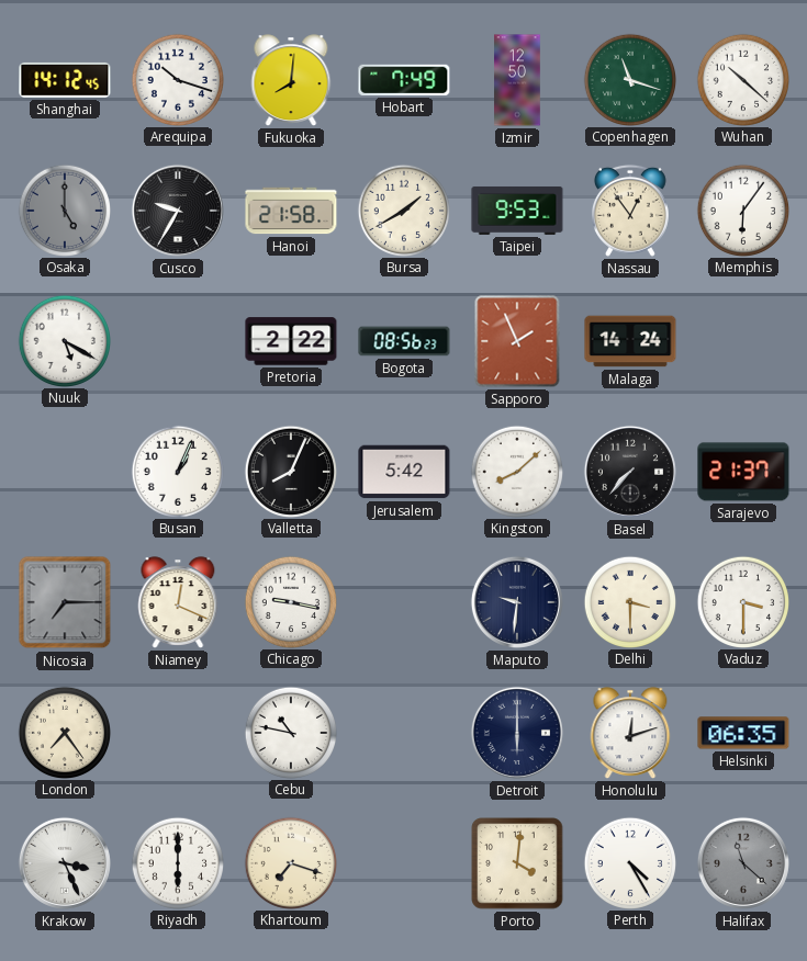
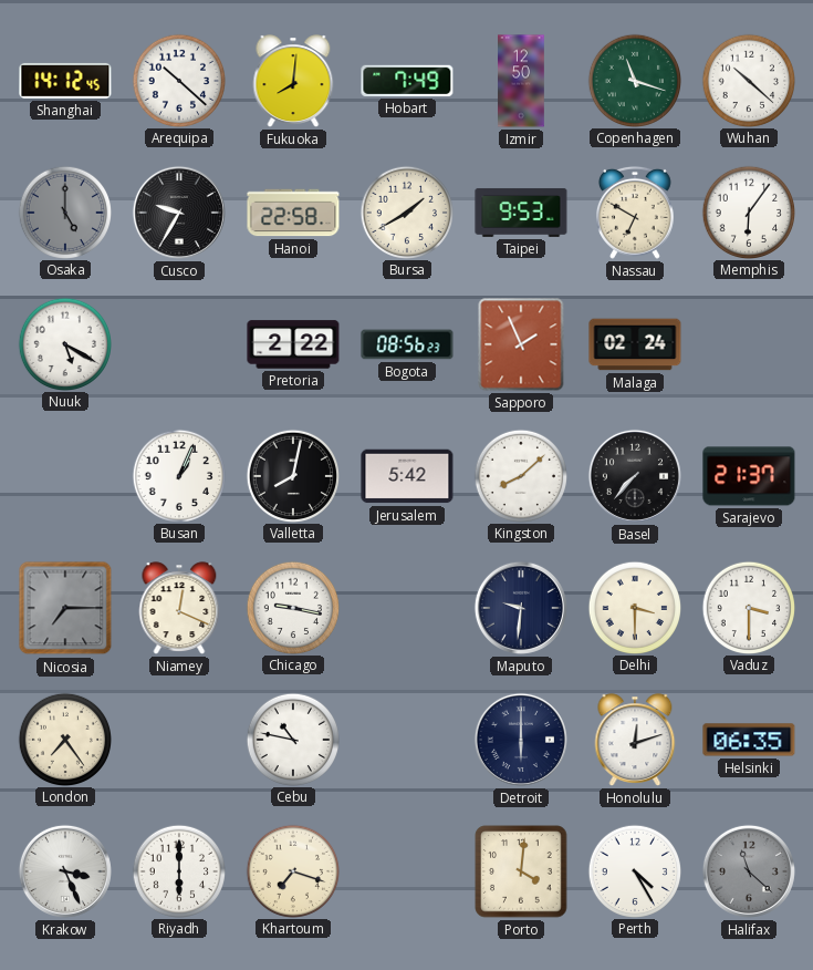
Arequipa: 10:18 -> 10:22
Hanoi: 21:58 -> 22:58
Nassau: 12:54 -> 6:50
Malaga: 14:24 -> 02:24
Valletta: 8:04 -> 8:02
